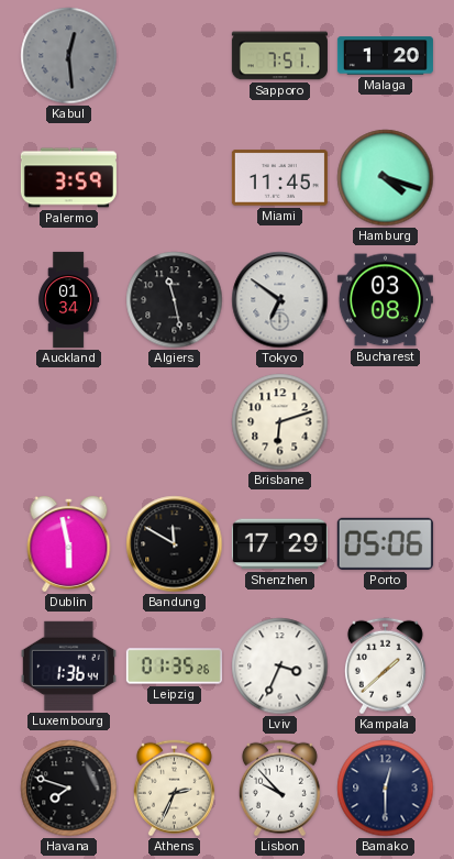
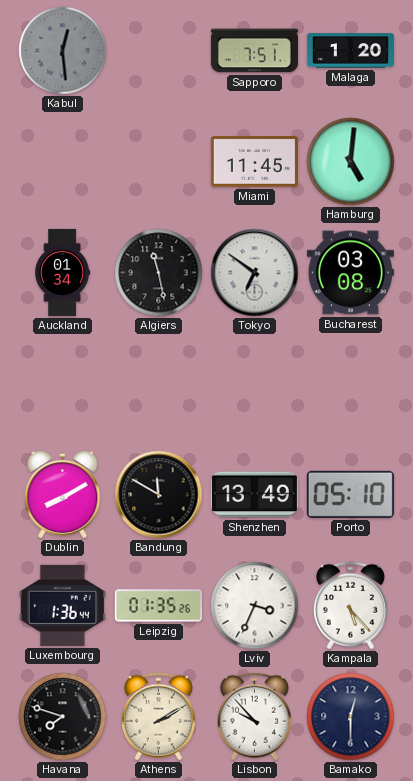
Palermo: 3:59 -> none
Hamburg: 4:18 -> 5:01
Brisbane: 6:12 -> none
Dublin: 5:58 -> 8:10
Shenzhen: 17:29 -> 13:49
Porto: 05:06 -> 05:10
Kampala: 1:38 -> 5:23
Athens: 2:34 -> 2:10
